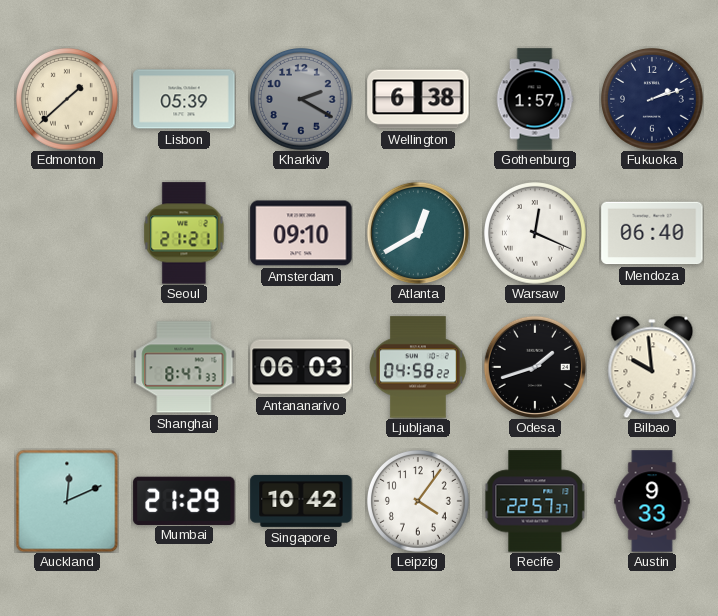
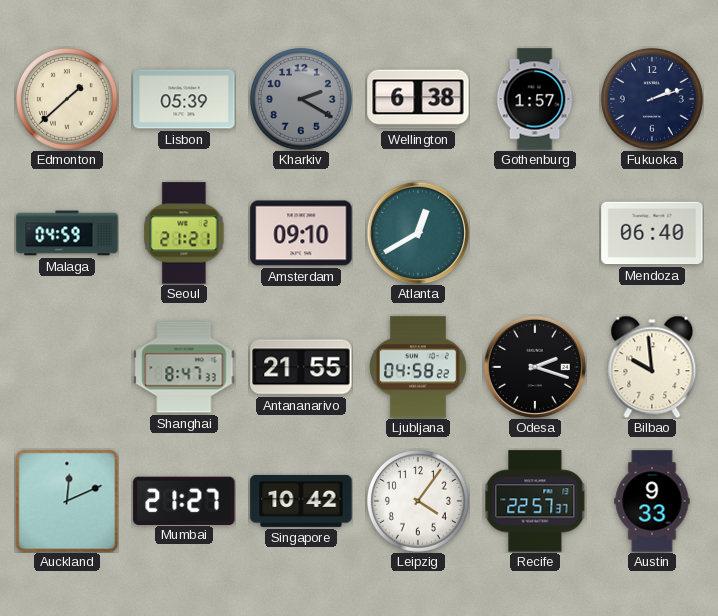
Malaga: none -> 04:59
Warsaw: 12:19 -> none
Antananarivo: 06:03 -> 21:55
Odesa: 1:42 -> 2:18
Mumbai: 21:29 -> 21:27
